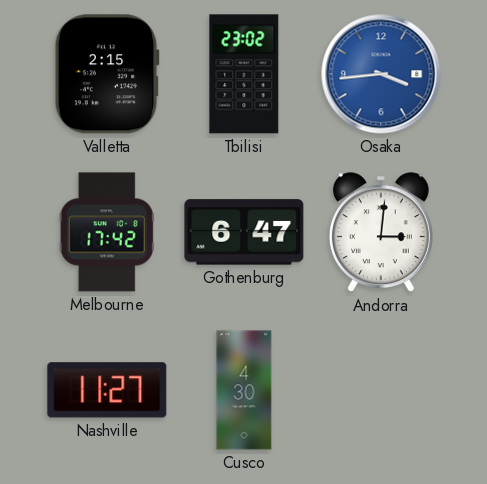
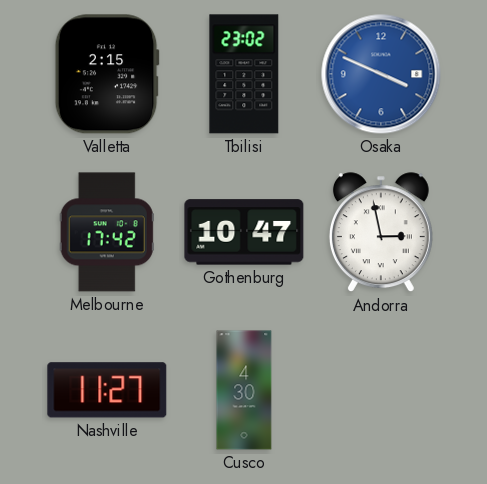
Osaka: 3:44 -> 3:49
Gothenburg: 6:47 -> 10:47
Andorra: 3:01 -> 2:58
